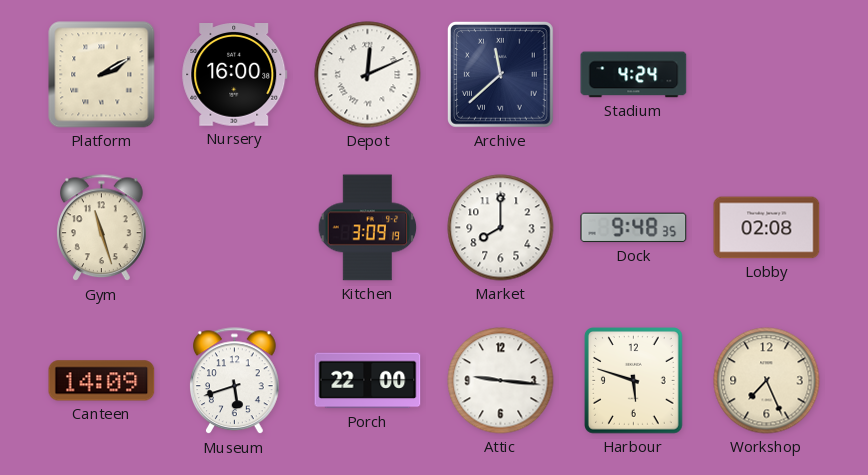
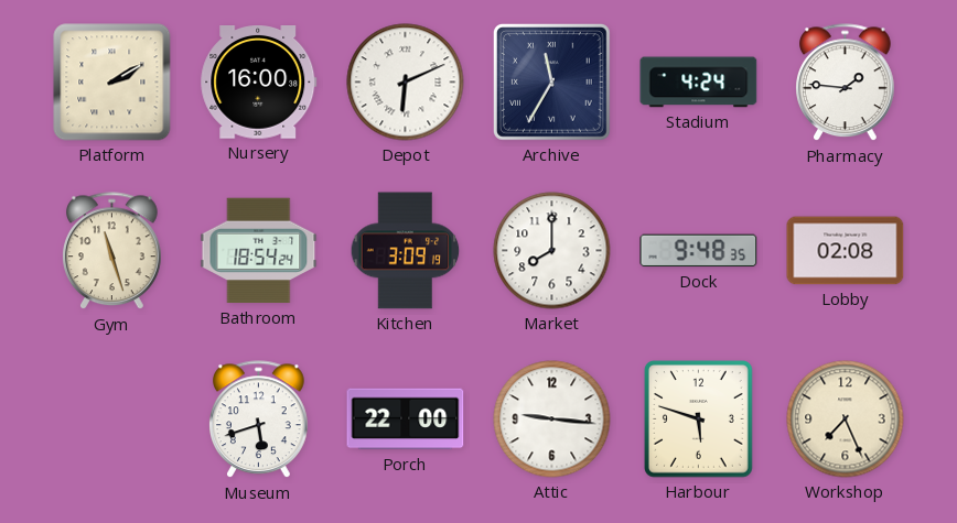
Depot: 12:11 -> 6:11
Archive: 11:38 -> 11:35
Pharmacy: none -> 1:46
Bathroom: none -> 18:54
Canteen: 14:09 -> none
